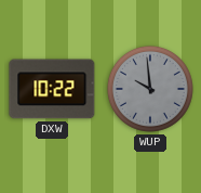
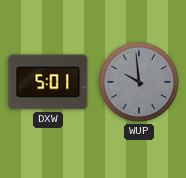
DXW: 10:22 -> 5:01
